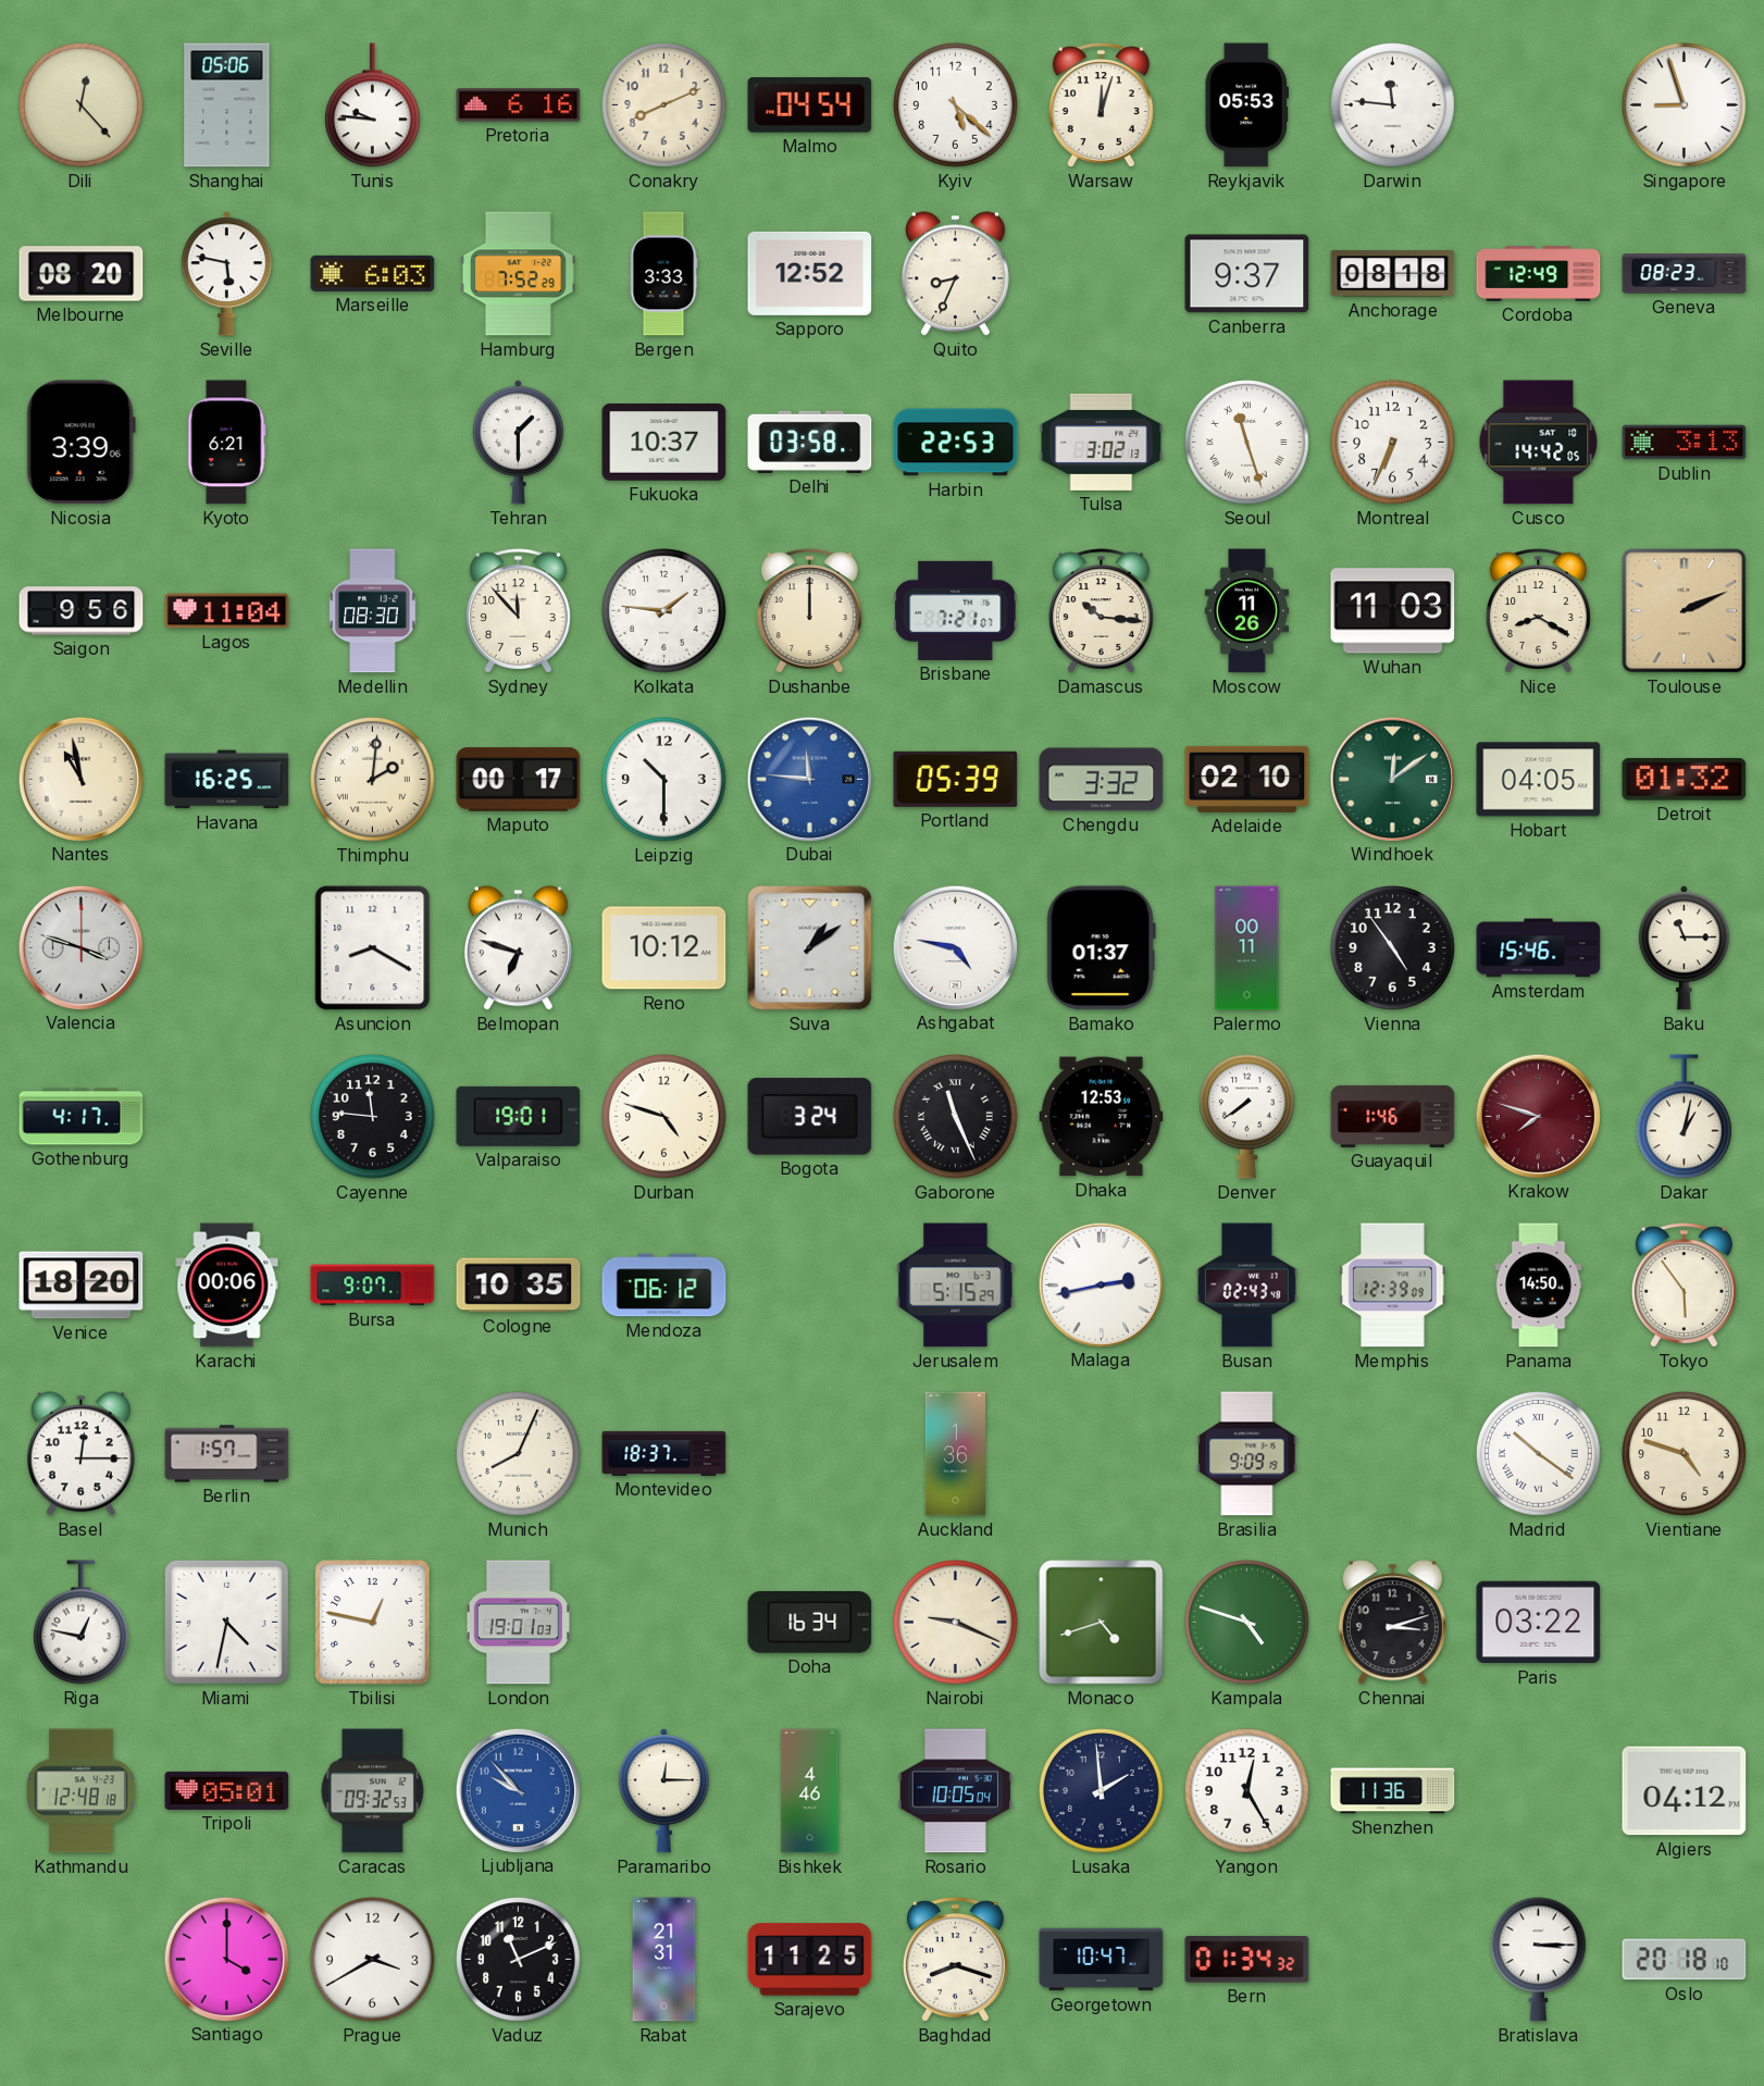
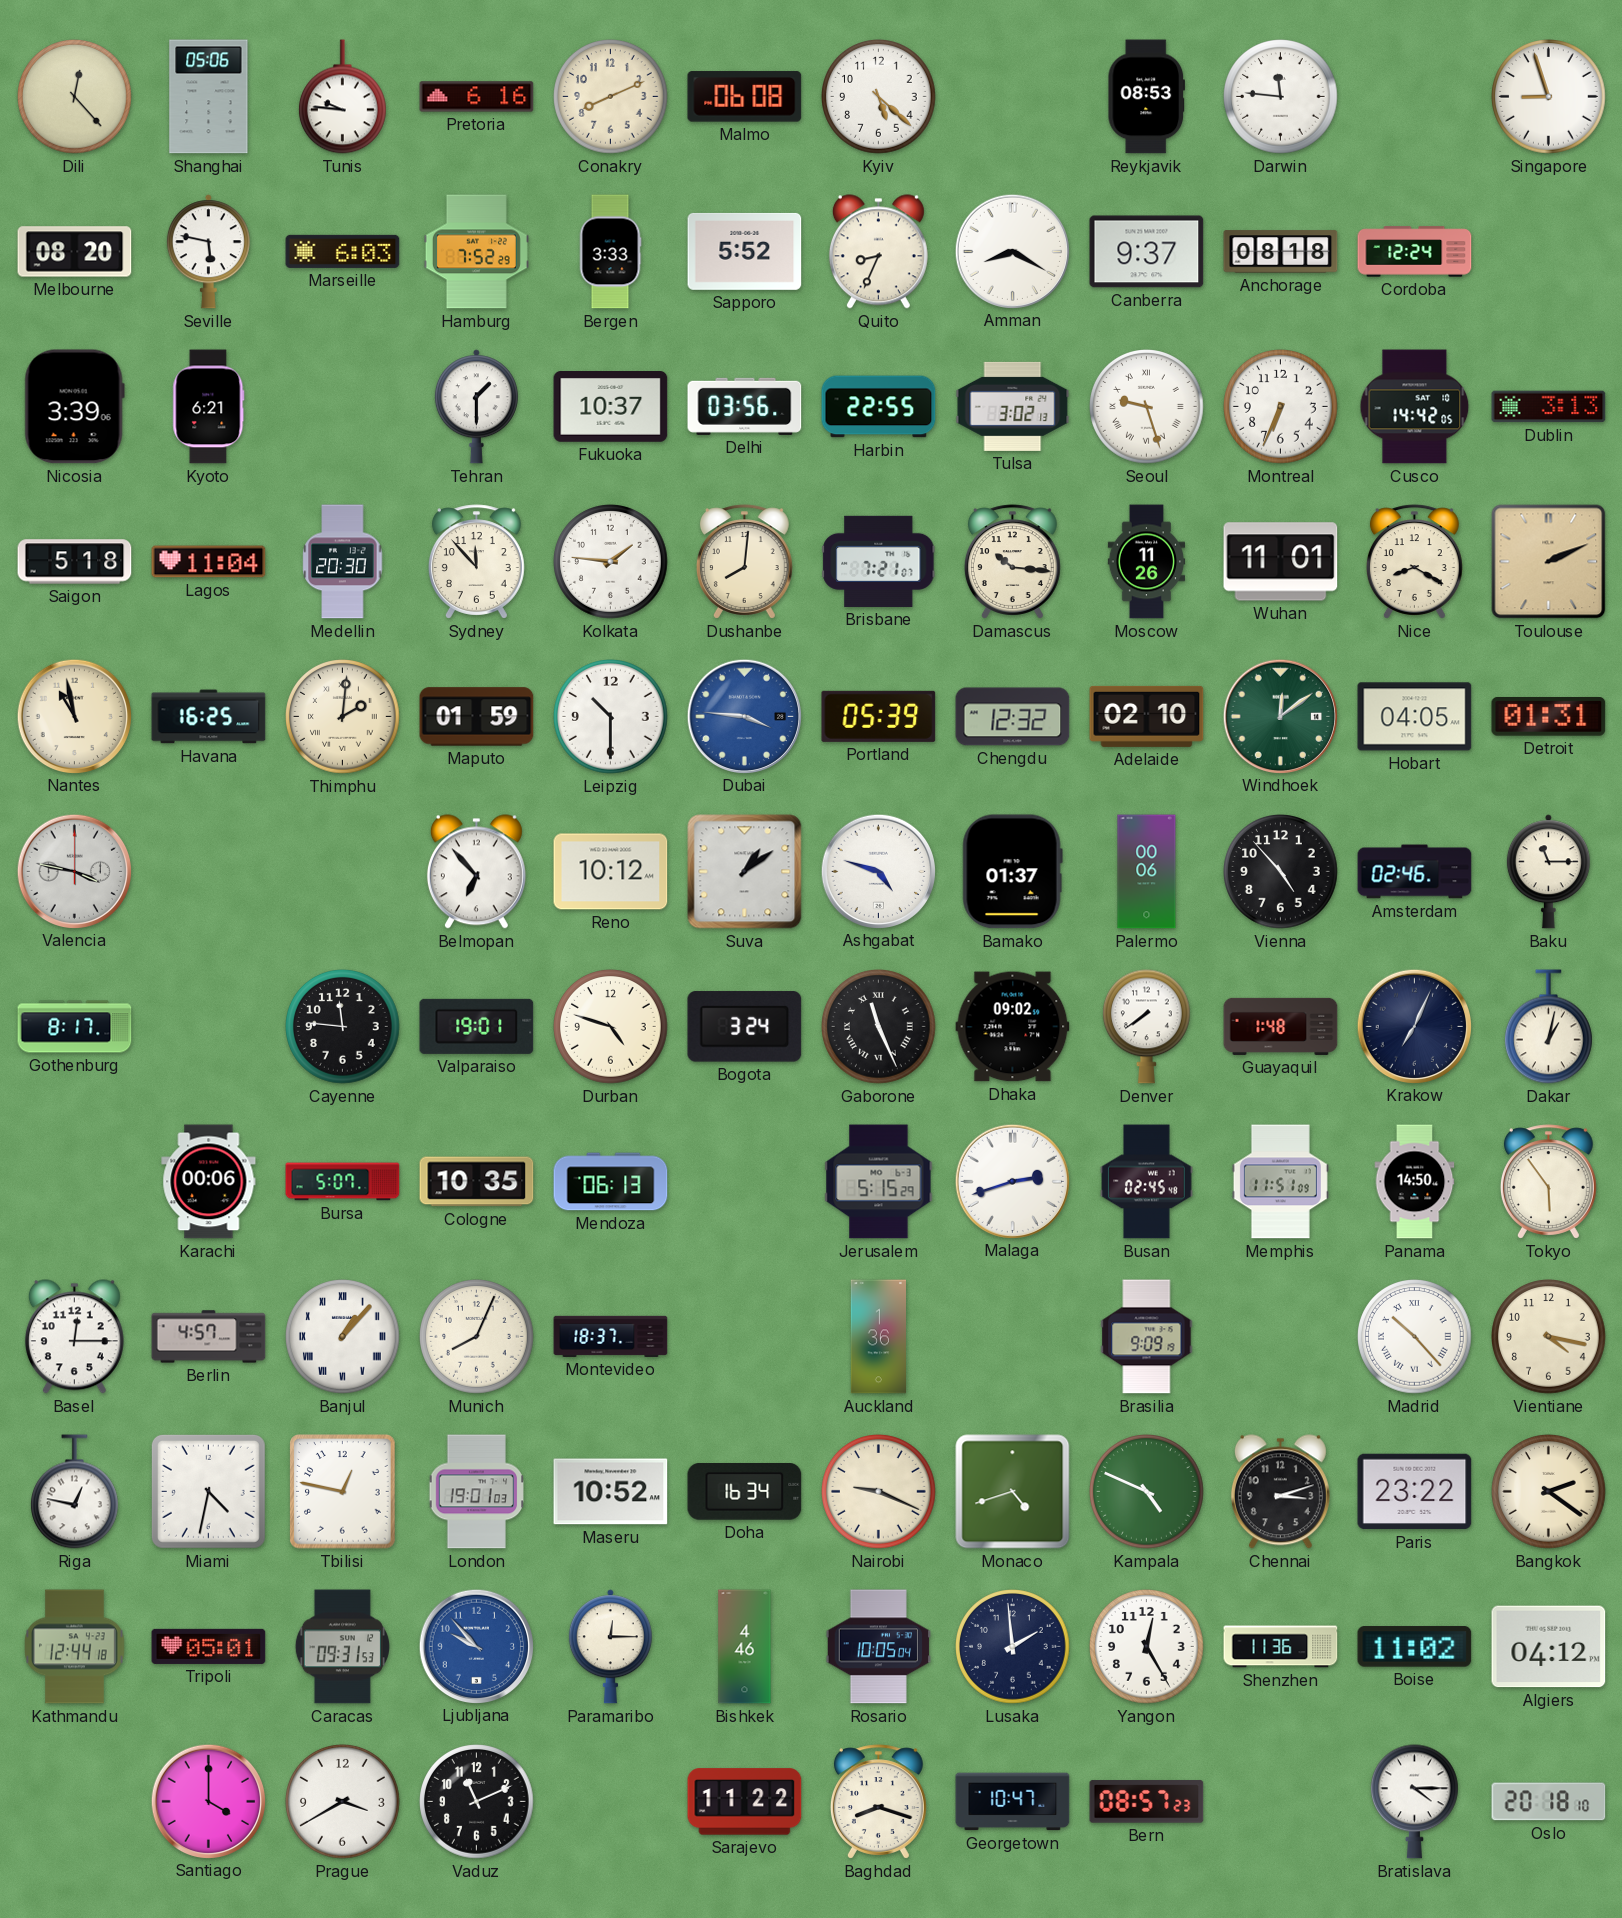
Malmo: 04:54 -> 06:08
Warsaw: 12:03 -> none
Reykjavik: 05:53 -> 08:53
Sapporo: 12:52 -> 5:52
Amman: none -> 8:20
Cordoba: 12:49 -> 12:24
Geneva: 08:23 -> none
Delhi: 03:58 -> 03:56
Harbin: 22:53 -> 22:55
Seoul: 11:27 -> 9:27
Saigon: 9:56 -> 5:18
Medellin: 08:30 -> 20:30
Dushanbe: 12:00 -> 8:01
Wuhan: 11:03 -> 11:01
Maputo: 00:17 -> 01:59
Dubai: 11:46 -> 3:46
Chengdu: 3:32 -> 12:32
Detroit: 01:32 -> 01:31
Valencia: 3:48 -> 3:47
Asuncion: 8:20 -> none
Belmopan: 6:48 -> 6:53
Ashgabat: 4:47 -> 4:48
Palermo: 00:11 -> 00:06
Vienna: 4:54 -> 4:53
Amsterdam: 15:46 -> 02:46
Gothenburg: 4:17 -> 8:17
Dhaka: 12:53 -> 09:02
Guayaquil: 1:46 -> 1:48
Krakow: 7:48 -> 7:04
Krakow dial: burgundy -> navy
Venice: 18:20 -> none
Bursa: 9:07 -> 5:07
Mendoza: 06:12 -> 06:13
Malaga: 2:43 -> 2:42
Busan: 02:43 -> 02:45
Memphis: 12:39 -> 11:51
Berlin: 1:57 -> 4:57
Banjul: none -> 1:07
Madrid: 10:21 -> 10:23
Vientiane: 4:48 -> 4:17
Maseru: none -> 10:52
Kampala: 4:48 -> 4:49
Paris: 03:22 -> 23:22
Bangkok: none -> 2:21
Kathmandu: 12:48 -> 12:44
Caracas: 09:32 -> 09:31
Boise: none -> 11:02
Rabat: 21:31 -> none
Sarajevo: 11:25 -> 11:22
Bern: 01:34 -> 08:57
Bratislava: 3:15 -> 4:15
